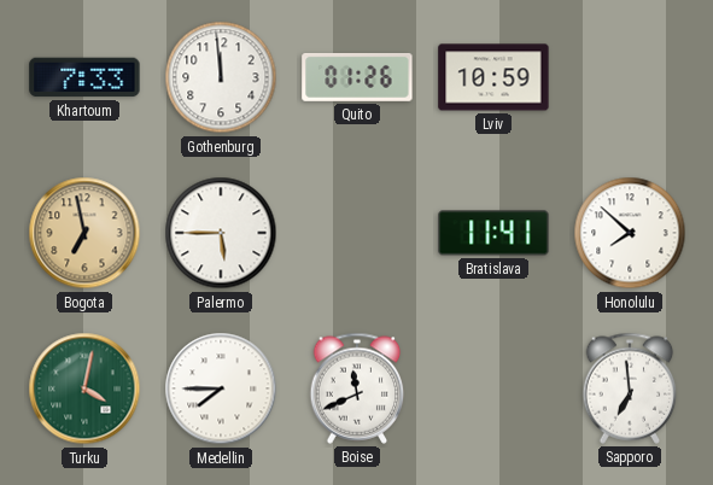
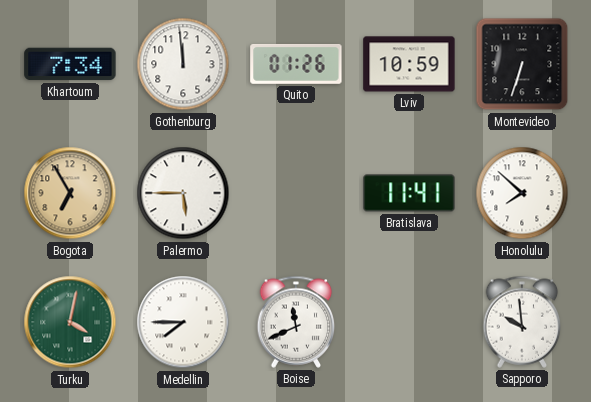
Khartoum: 7:33 -> 7:34
Montevideo: none -> 6:33
Bogota: 6:58 -> 6:55
Sapporo: 6:59 -> 9:59
